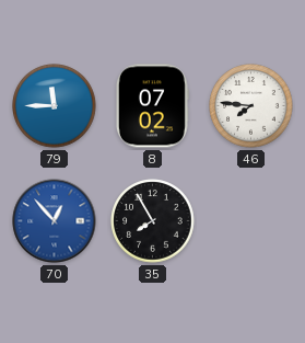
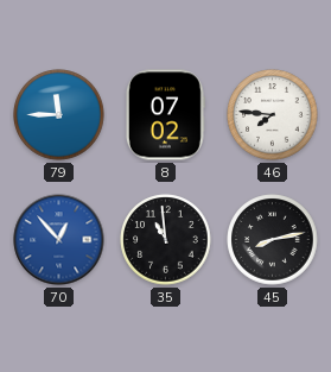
35: 7:55 -> 10:59
45: none -> 8:13
